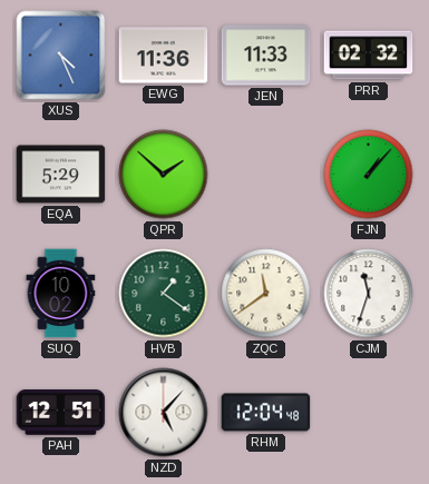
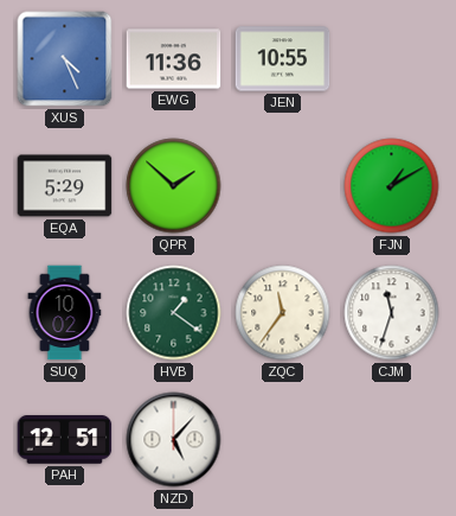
JEN: 11:33 -> 10:55
PRR: 02:32 -> none
FJN: 1:07 -> 1:10
ZQC: 11:39 -> 11:36
RHM: 12:04 -> none
